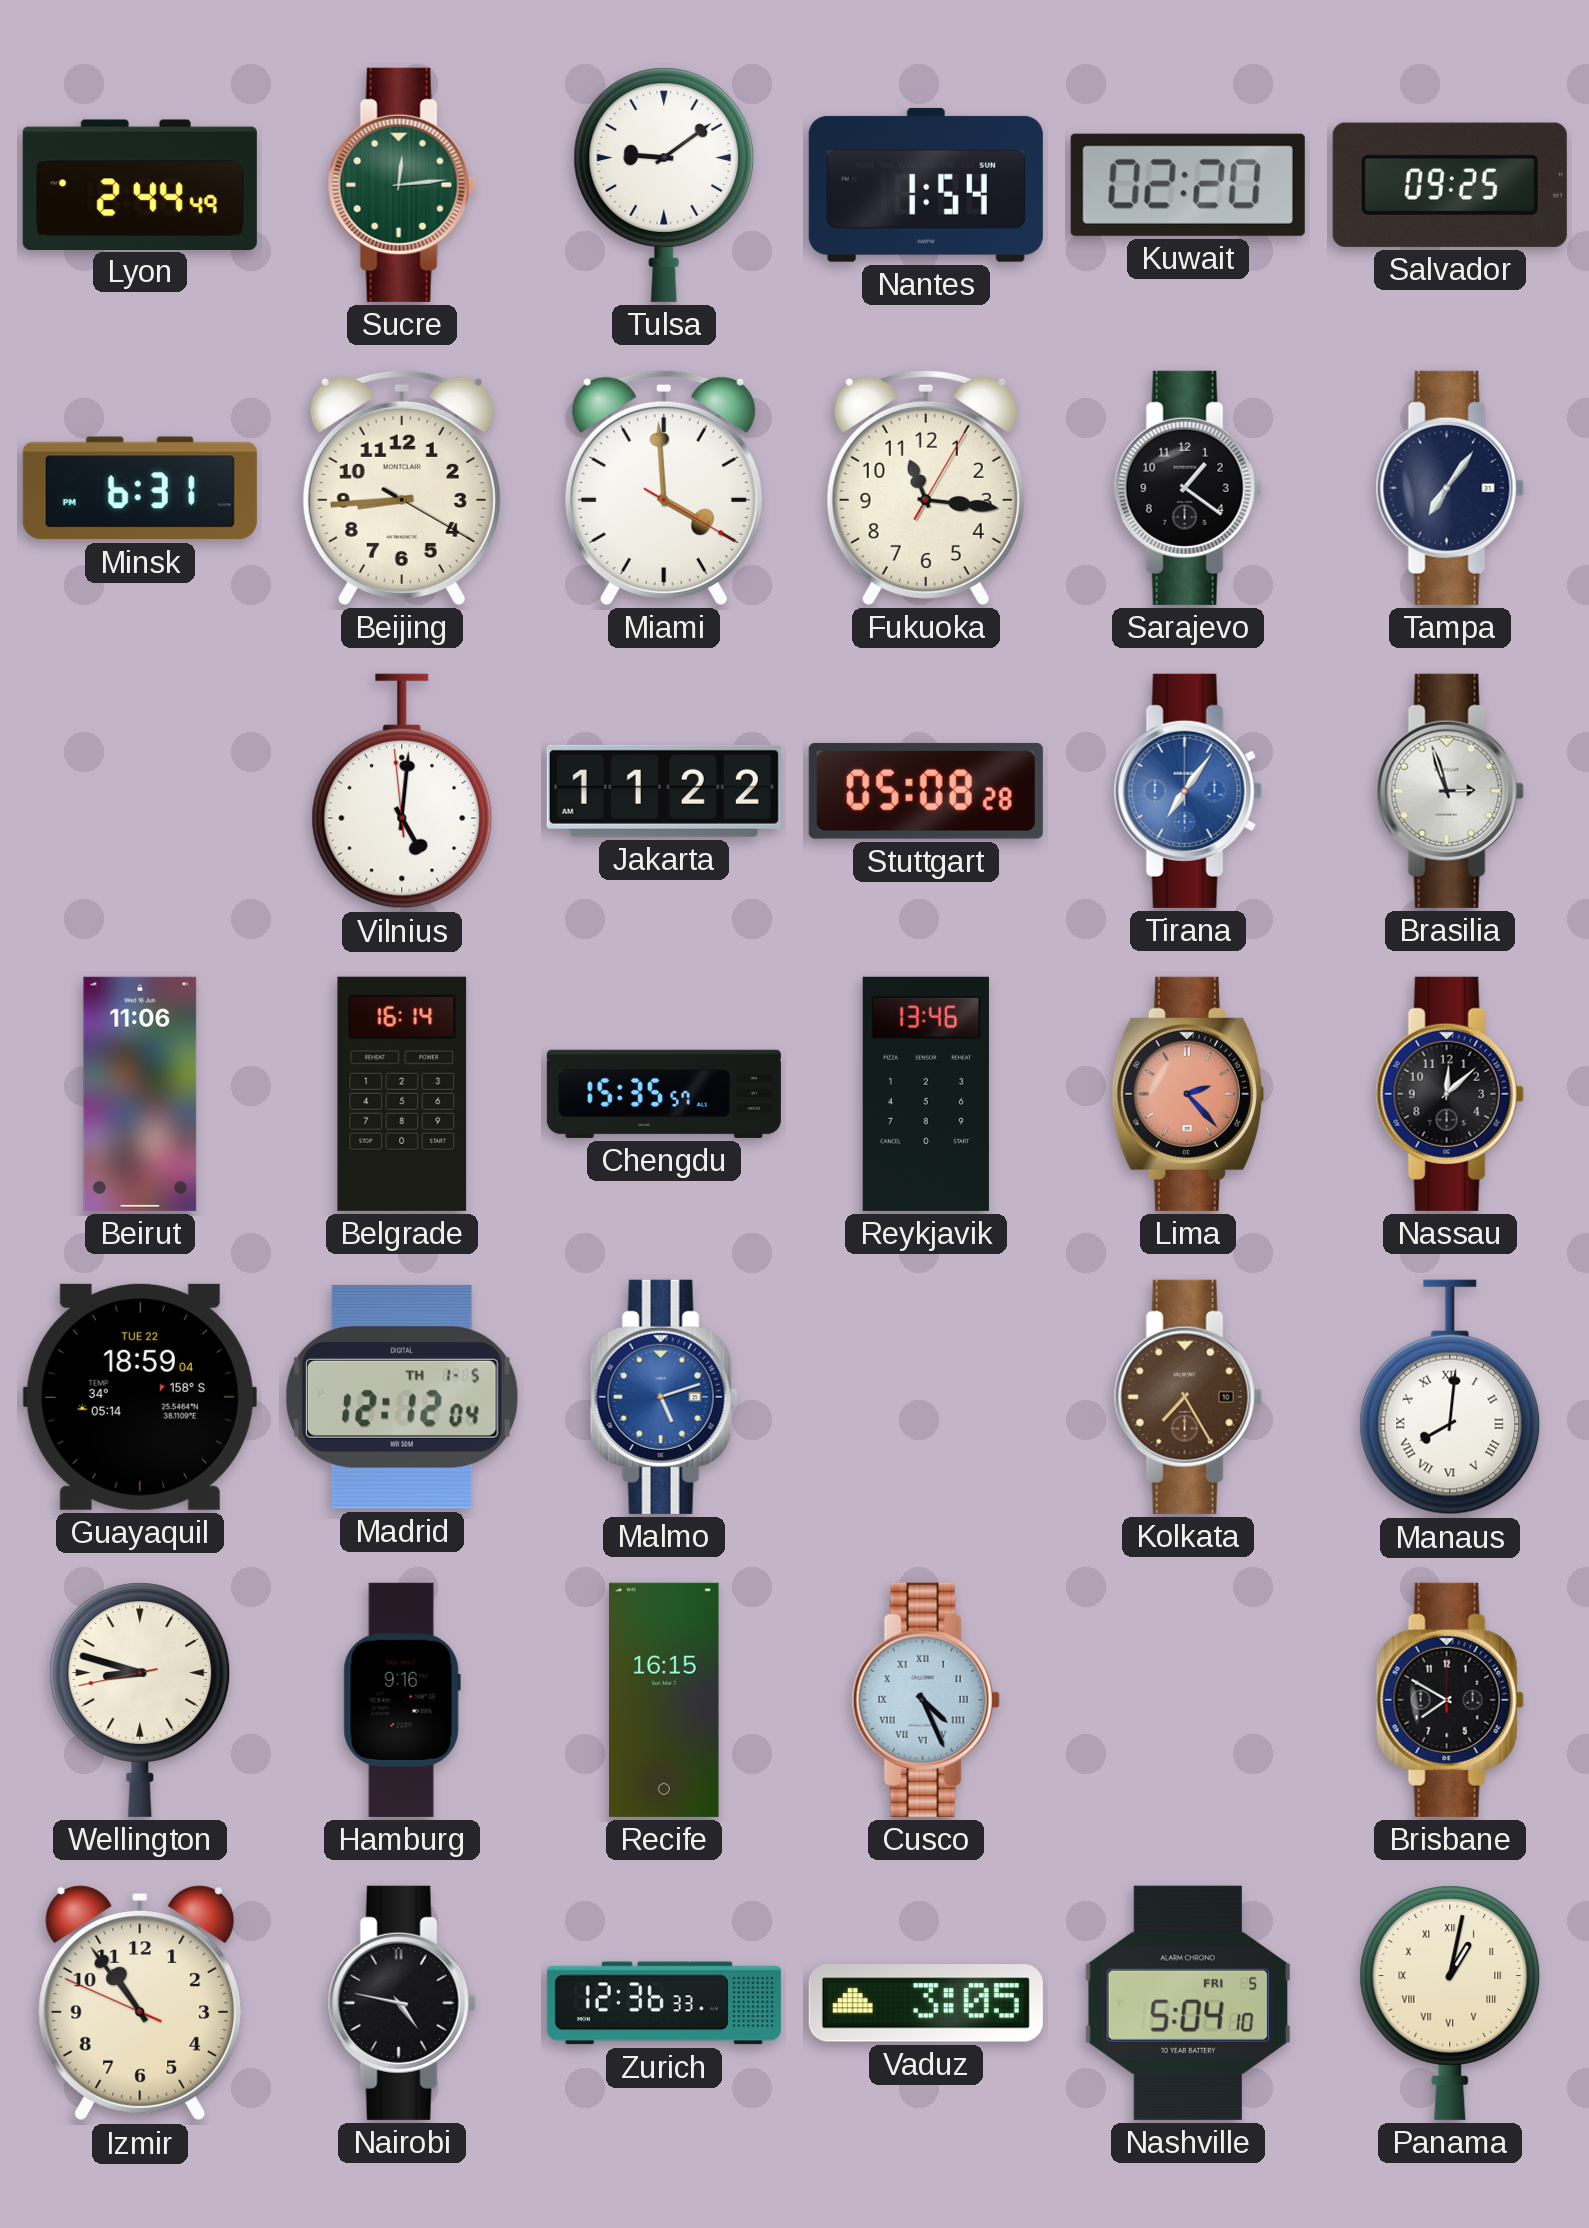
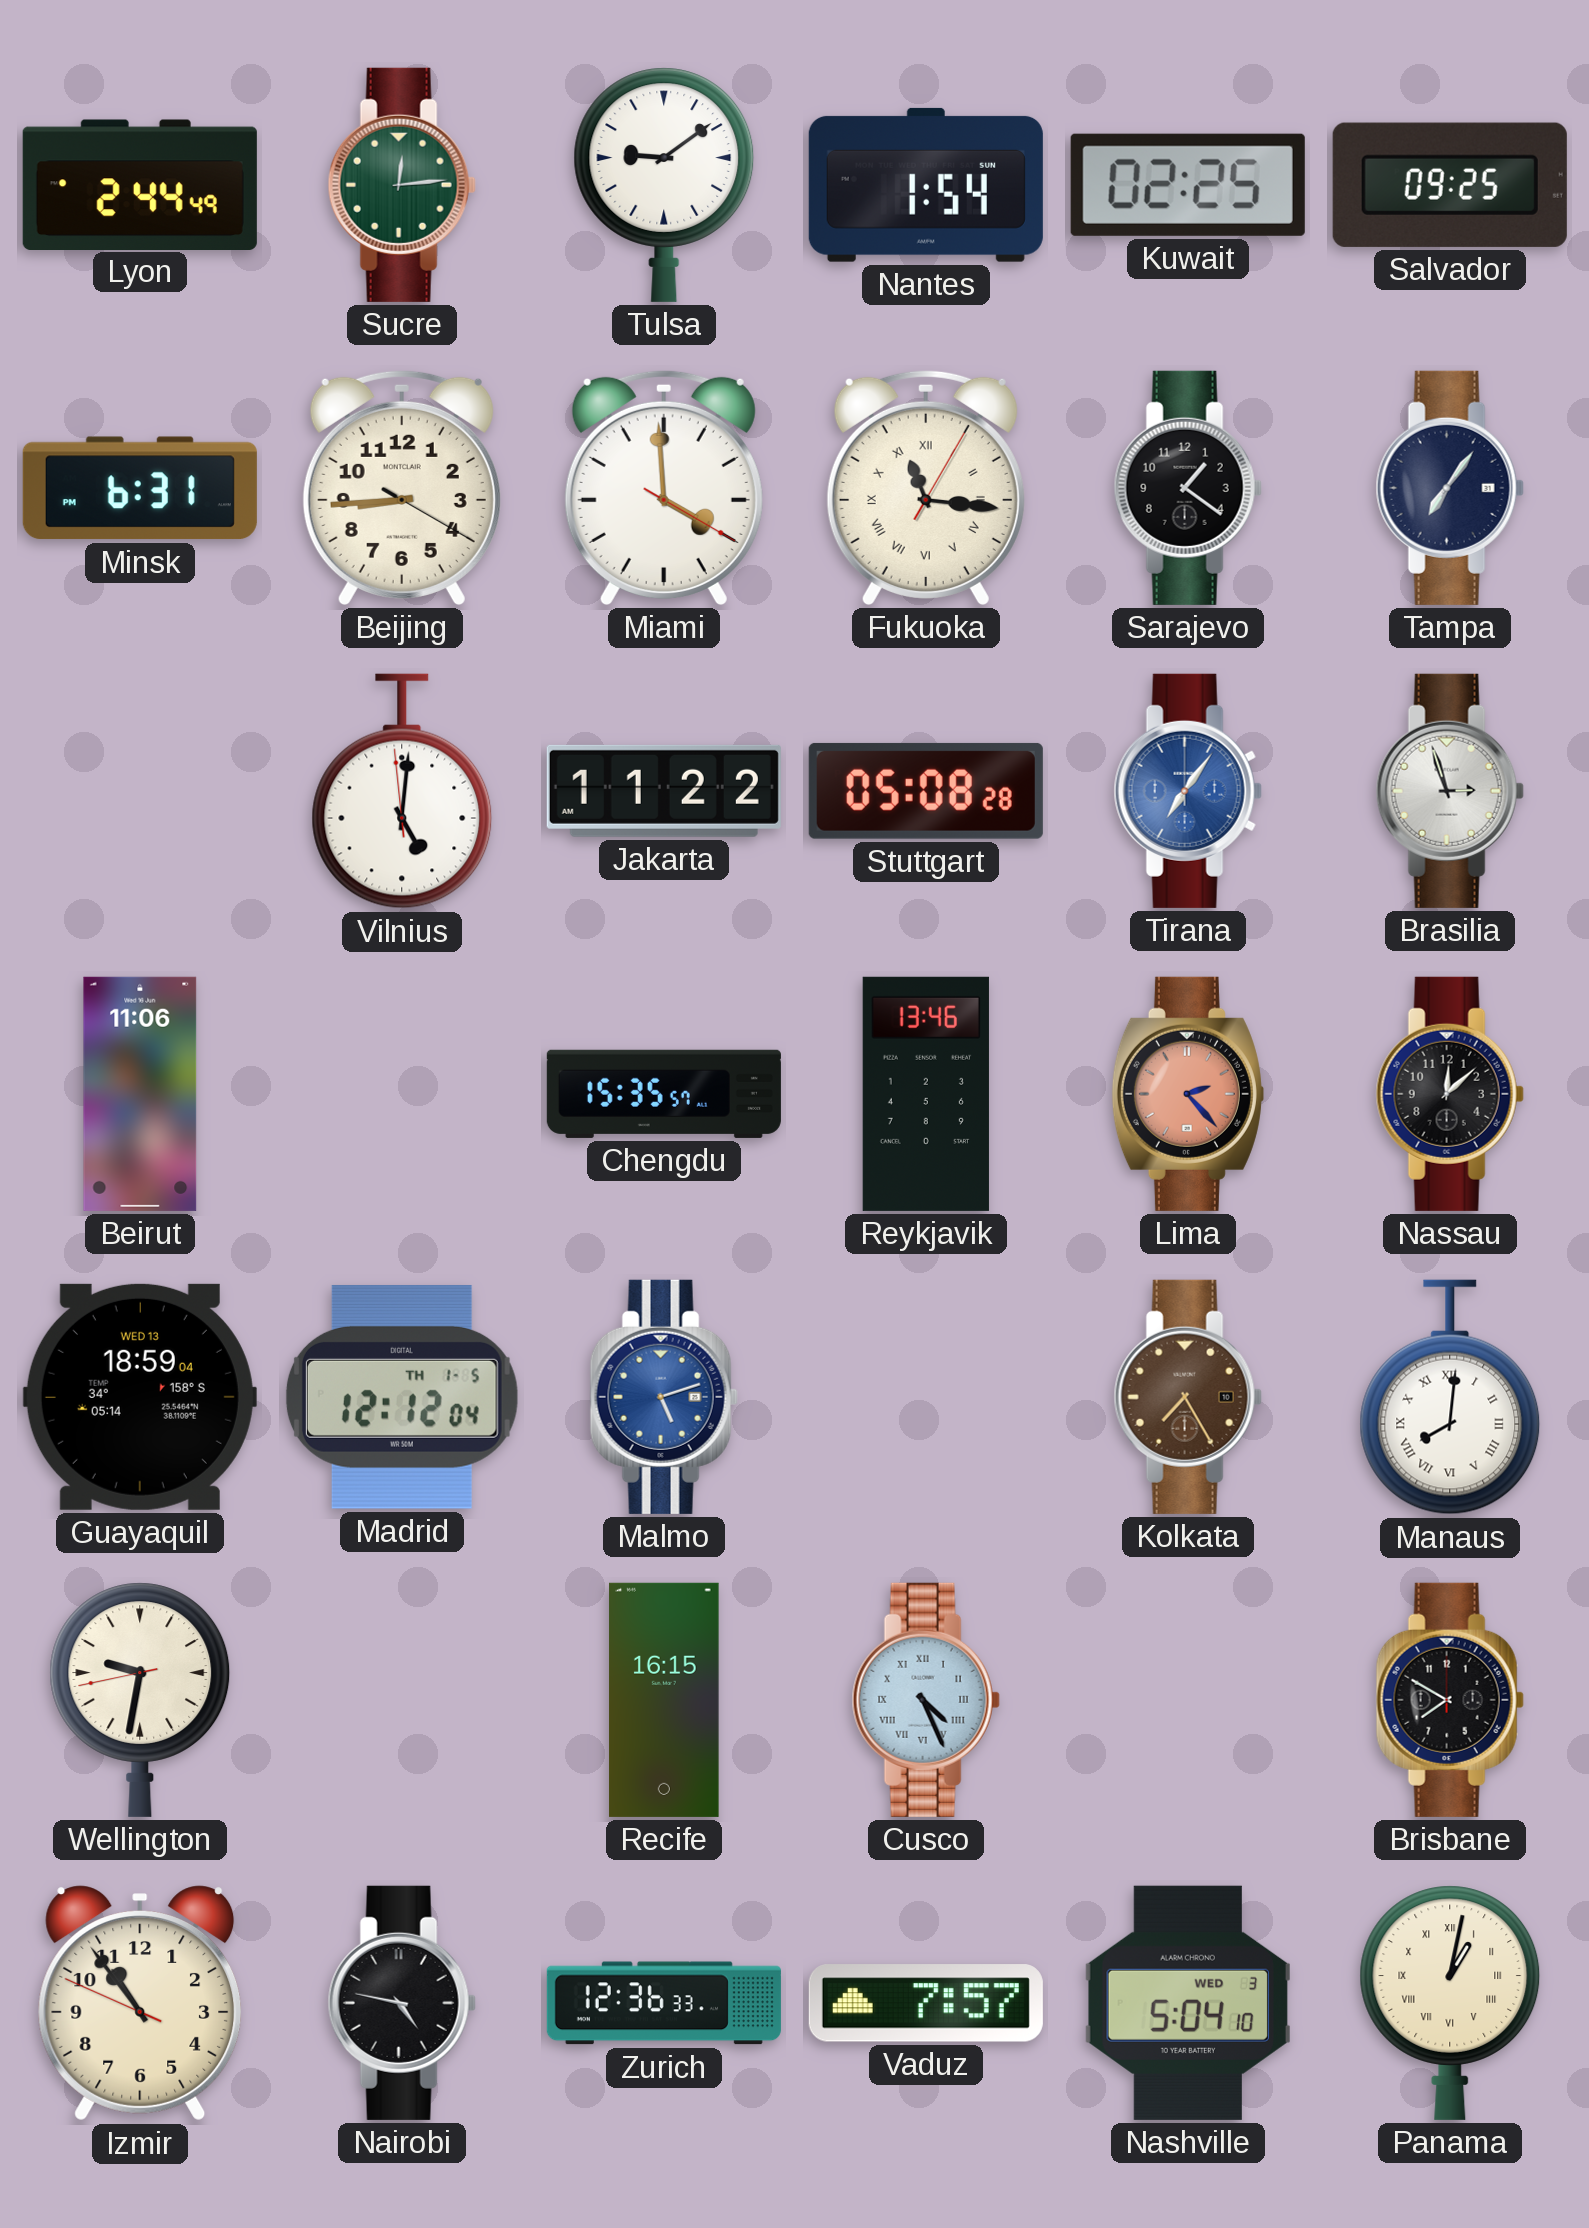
Kuwait: 02:20 -> 02:25
Fukuoka numerals: Arabic -> Roman
Belgrade: 16:14 -> none
Guayaquil date: TUE 22 -> WED 13
Wellington: 8:47 -> 9:31
Hamburg: 9:16 -> none
Vaduz: 3:05 -> 7:57
Nashville date: FRI 5 -> WED 3
